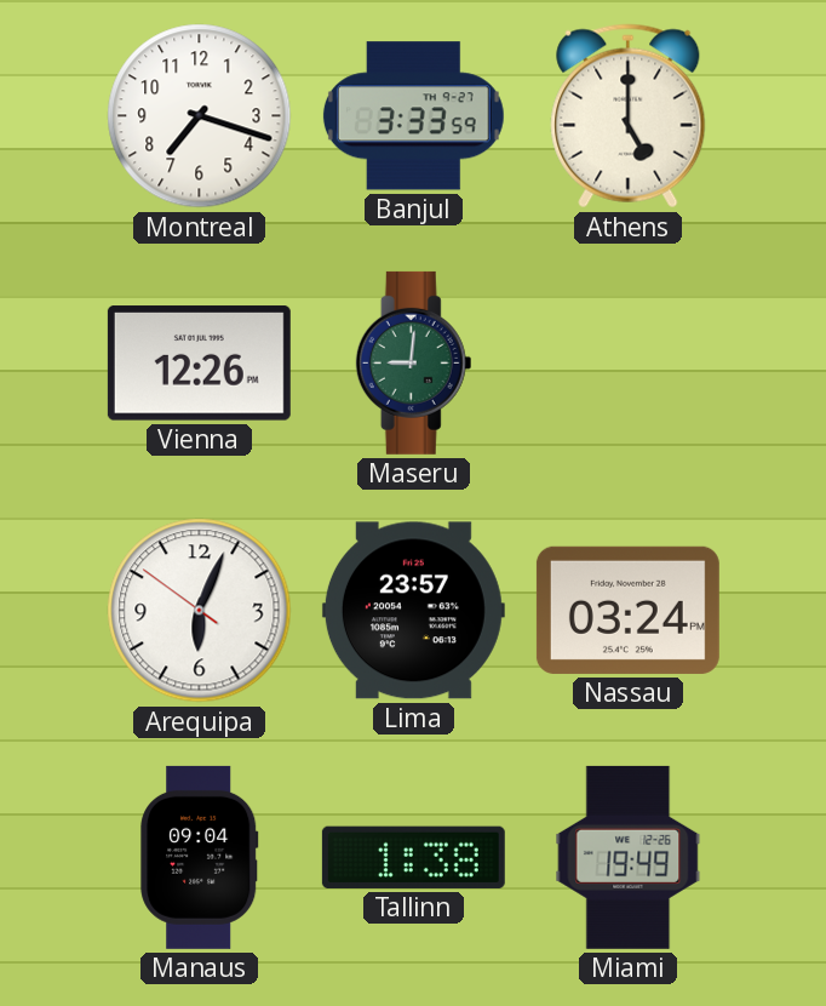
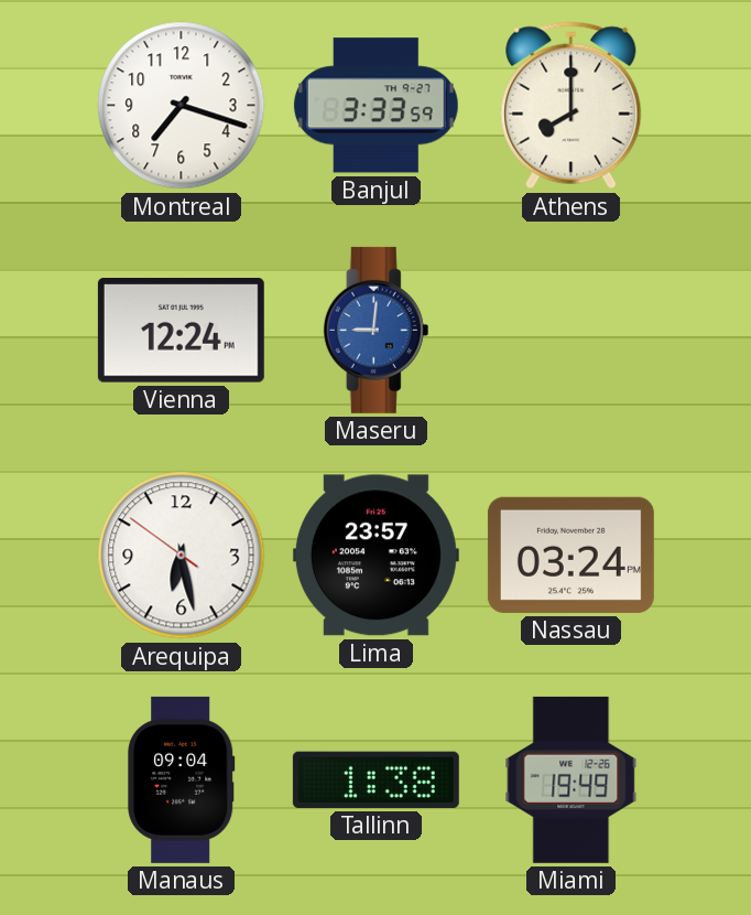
Athens: 5:00 -> 8:00
Vienna: 12:26 -> 12:24
Maseru dial: green -> blue
Arequipa: 6:03 -> 6:27
